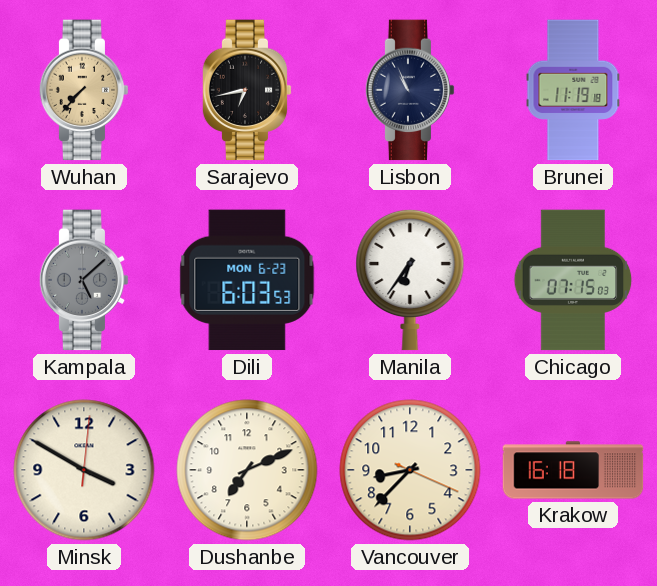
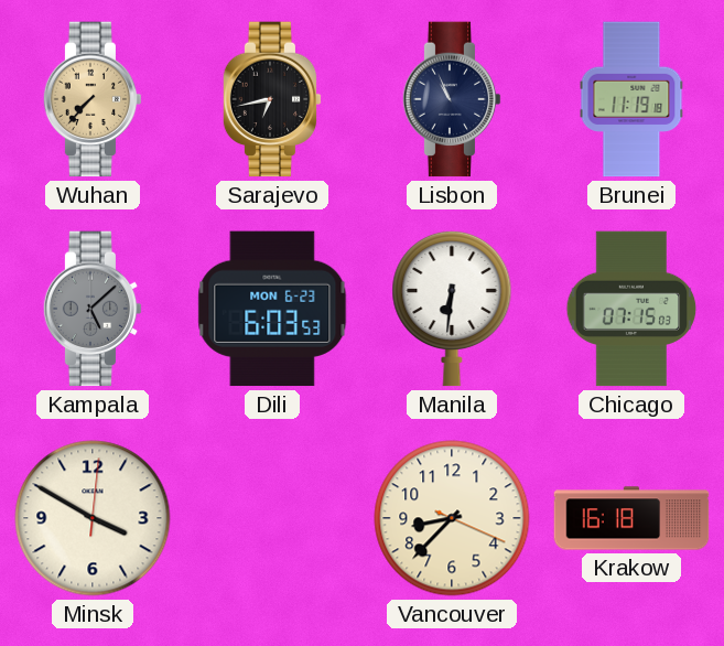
Manila: 6:36 -> 6:31
Dushanbe: 7:11 -> none
